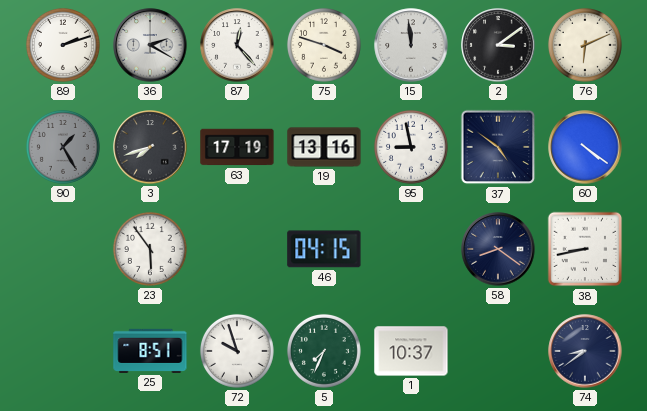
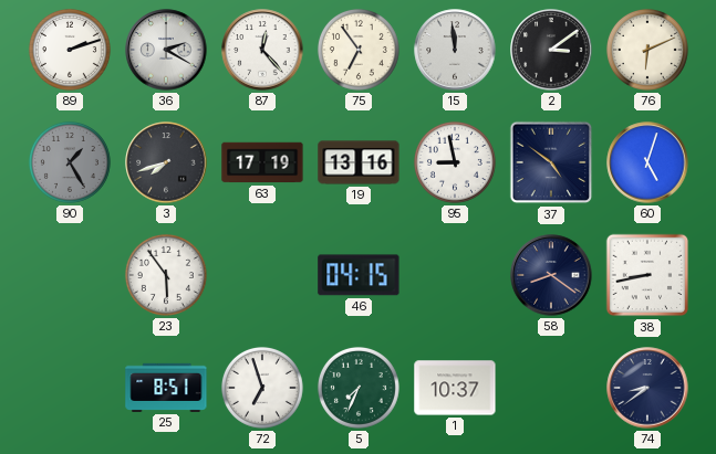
75: 3:48 -> 6:54
60: 4:21 -> 5:03
72: 9:57 -> 6:57
